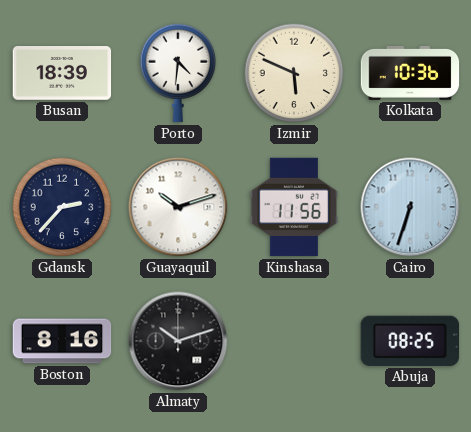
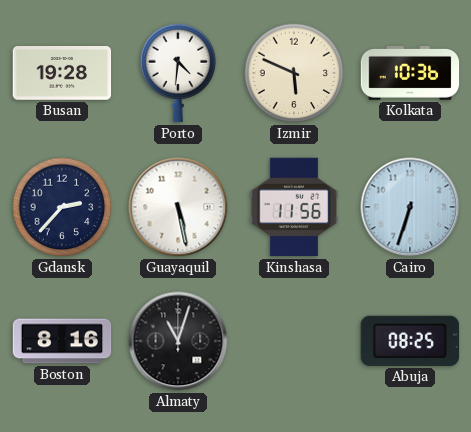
Busan: 18:39 -> 19:28
Guayaquil: 10:12 -> 5:28
Almaty: 10:12 -> 11:03
